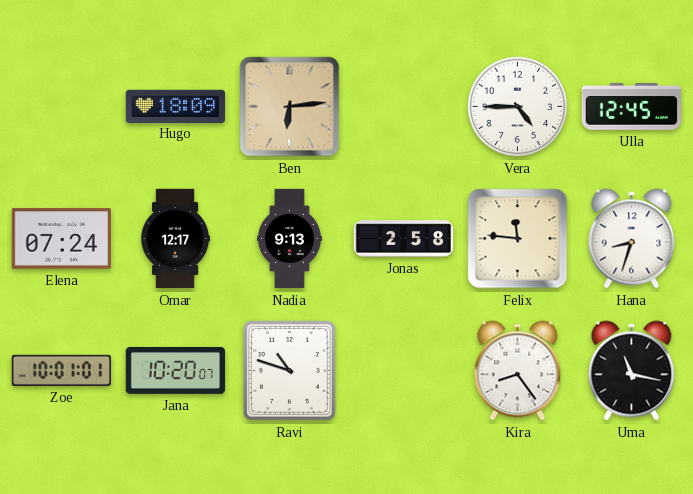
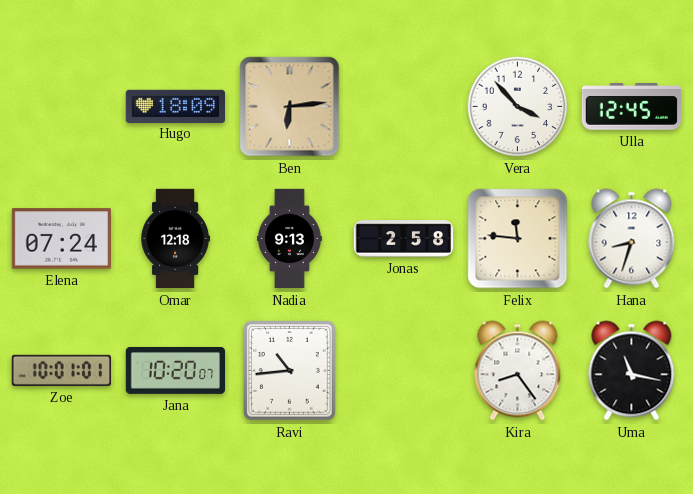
Vera: 4:45 -> 3:53
Omar: 12:17 -> 12:18
Ravi: 10:48 -> 10:44
